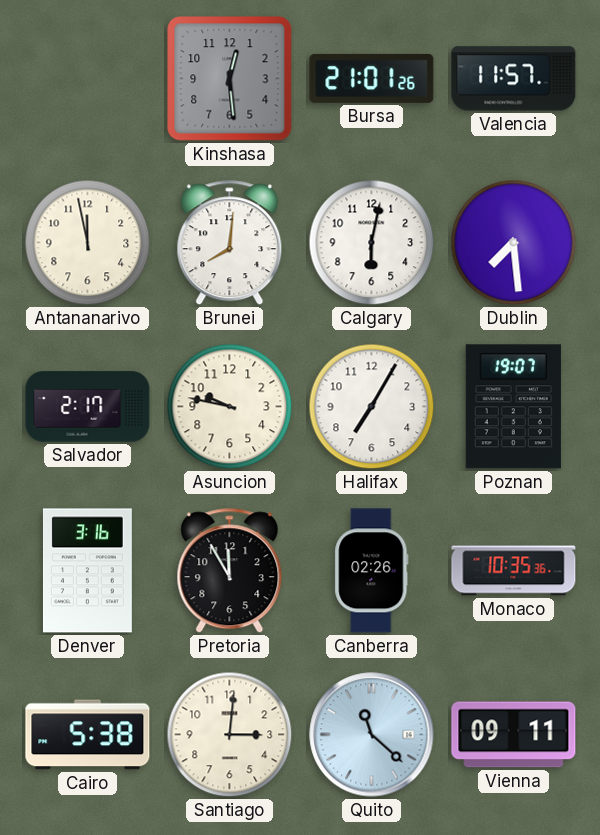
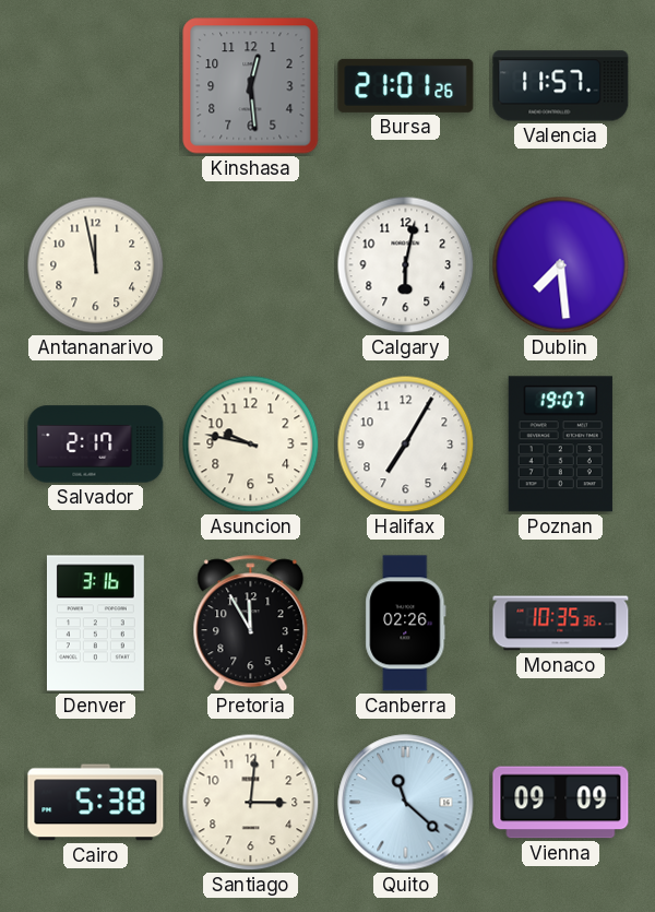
Brunei: 8:01 -> none
Vienna: 09:11 -> 09:09
